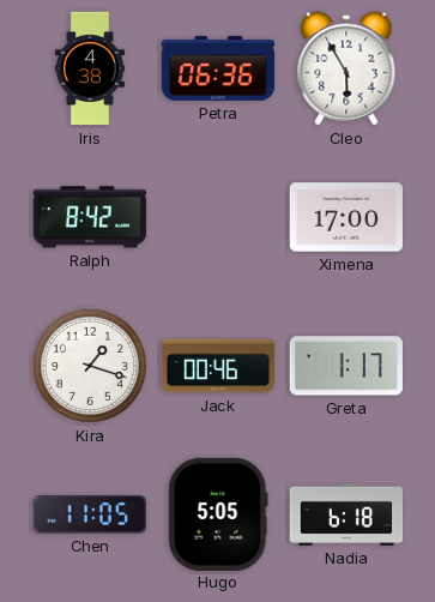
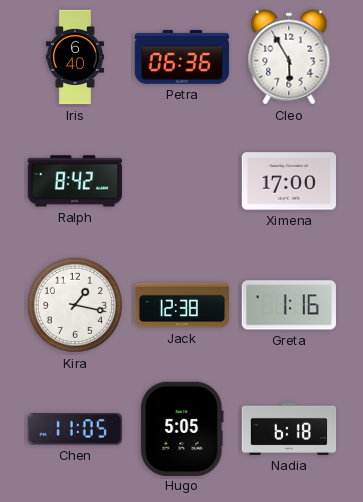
Iris: 4:38 -> 6:40
Kira: 1:18 -> 1:17
Jack: 00:46 -> 12:38
Greta: 1:17 -> 1:16
